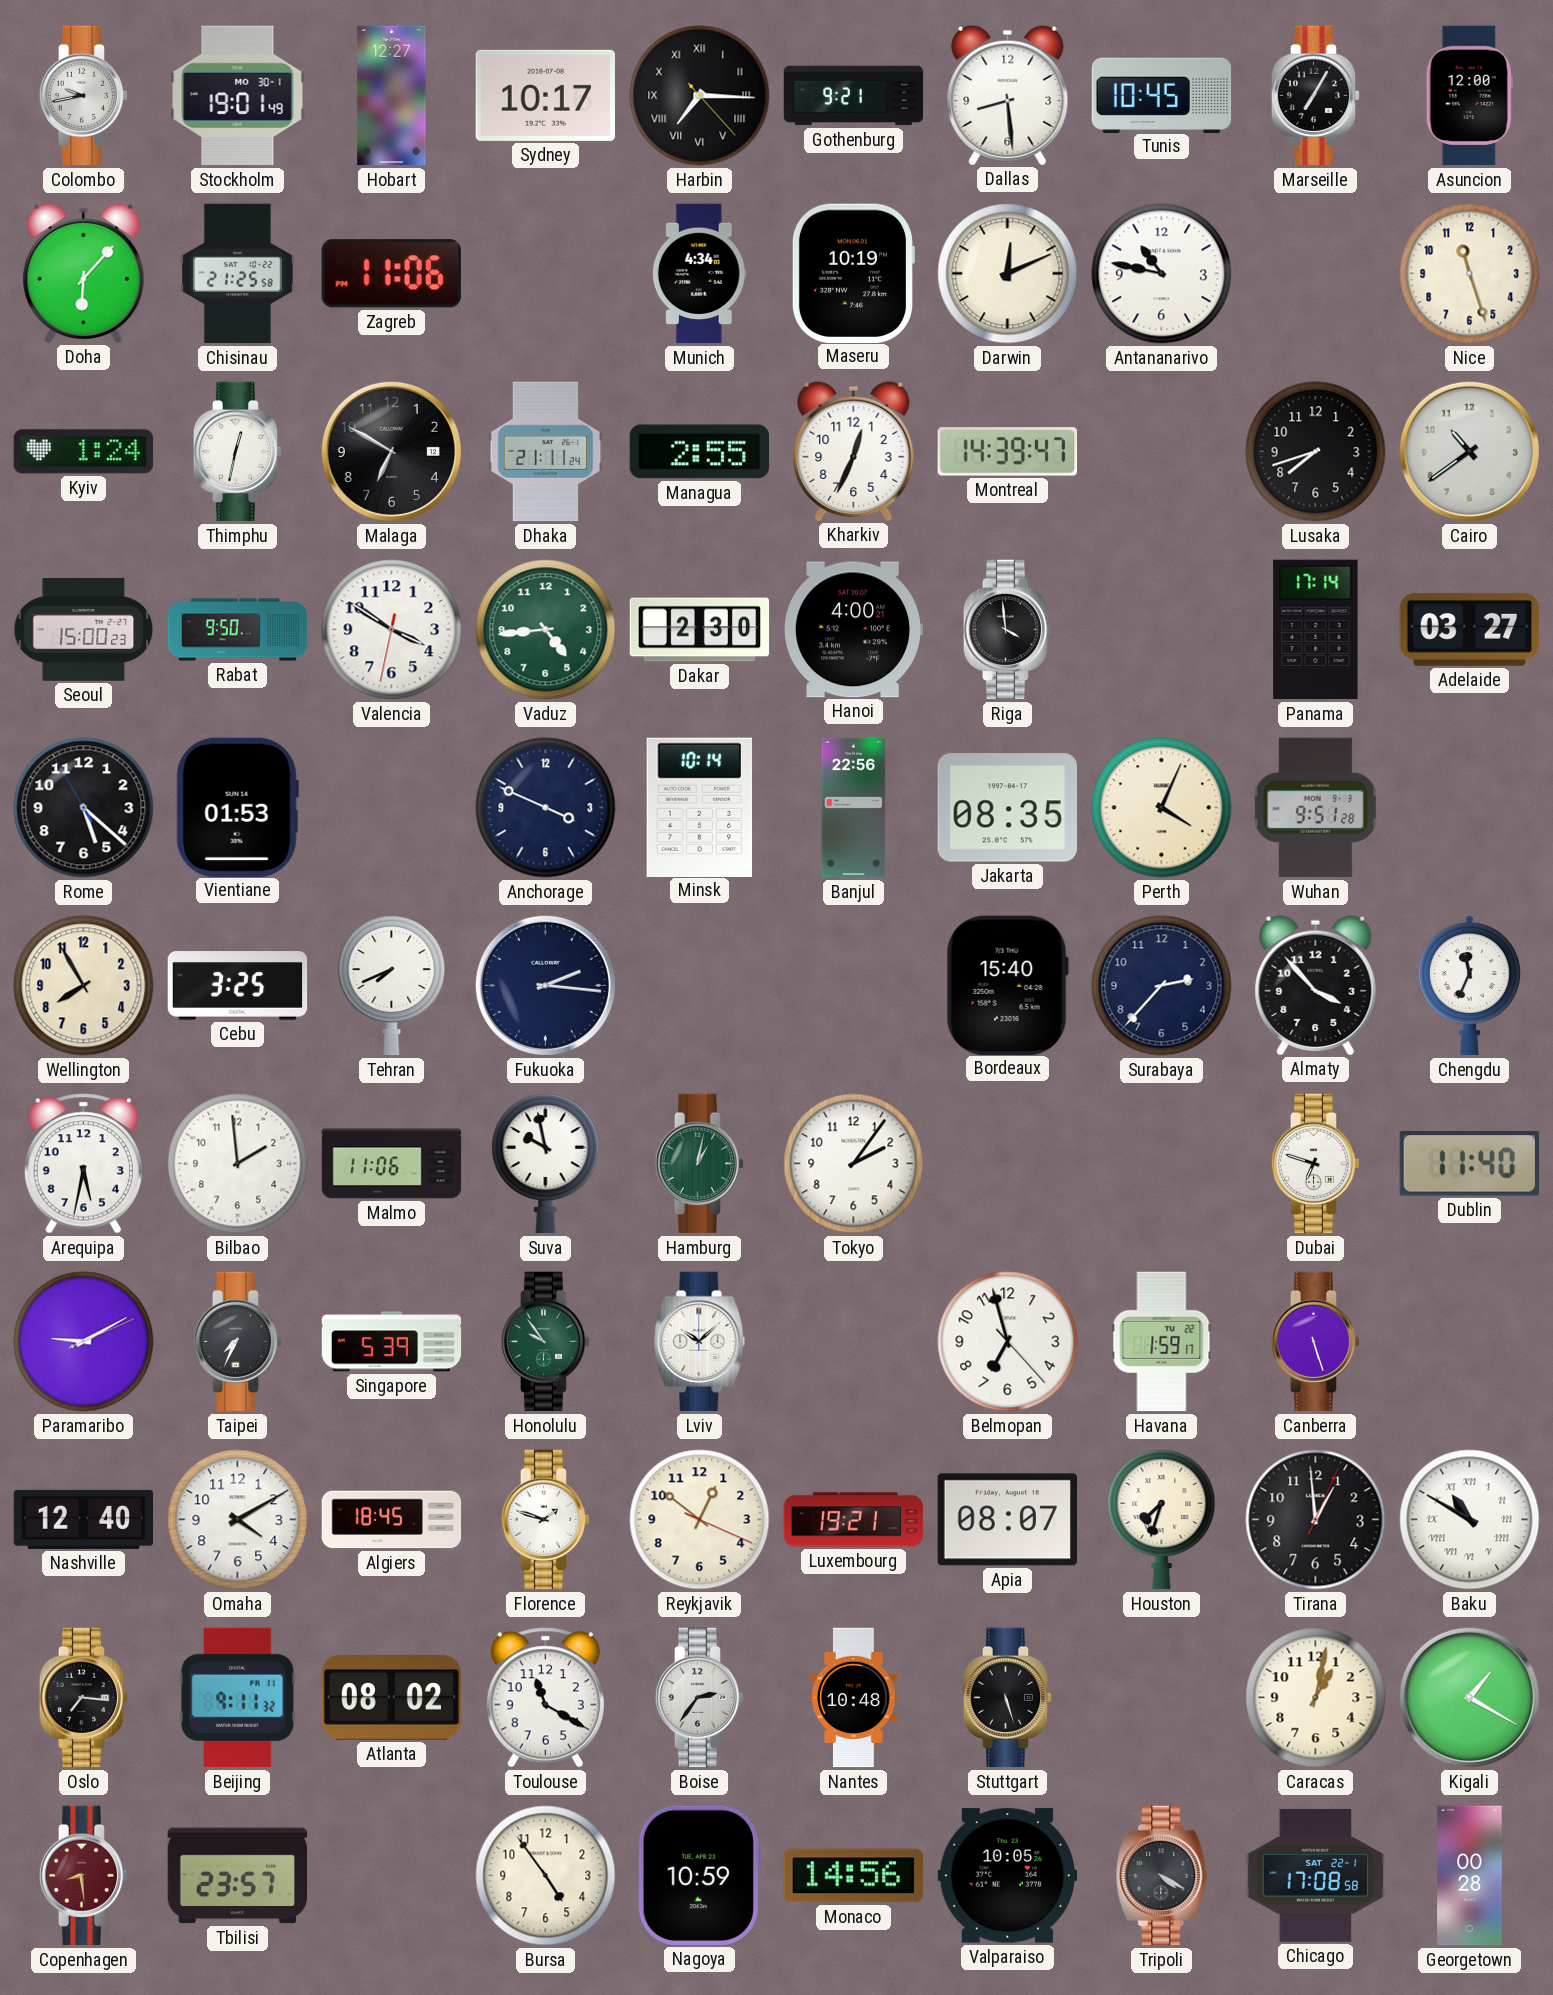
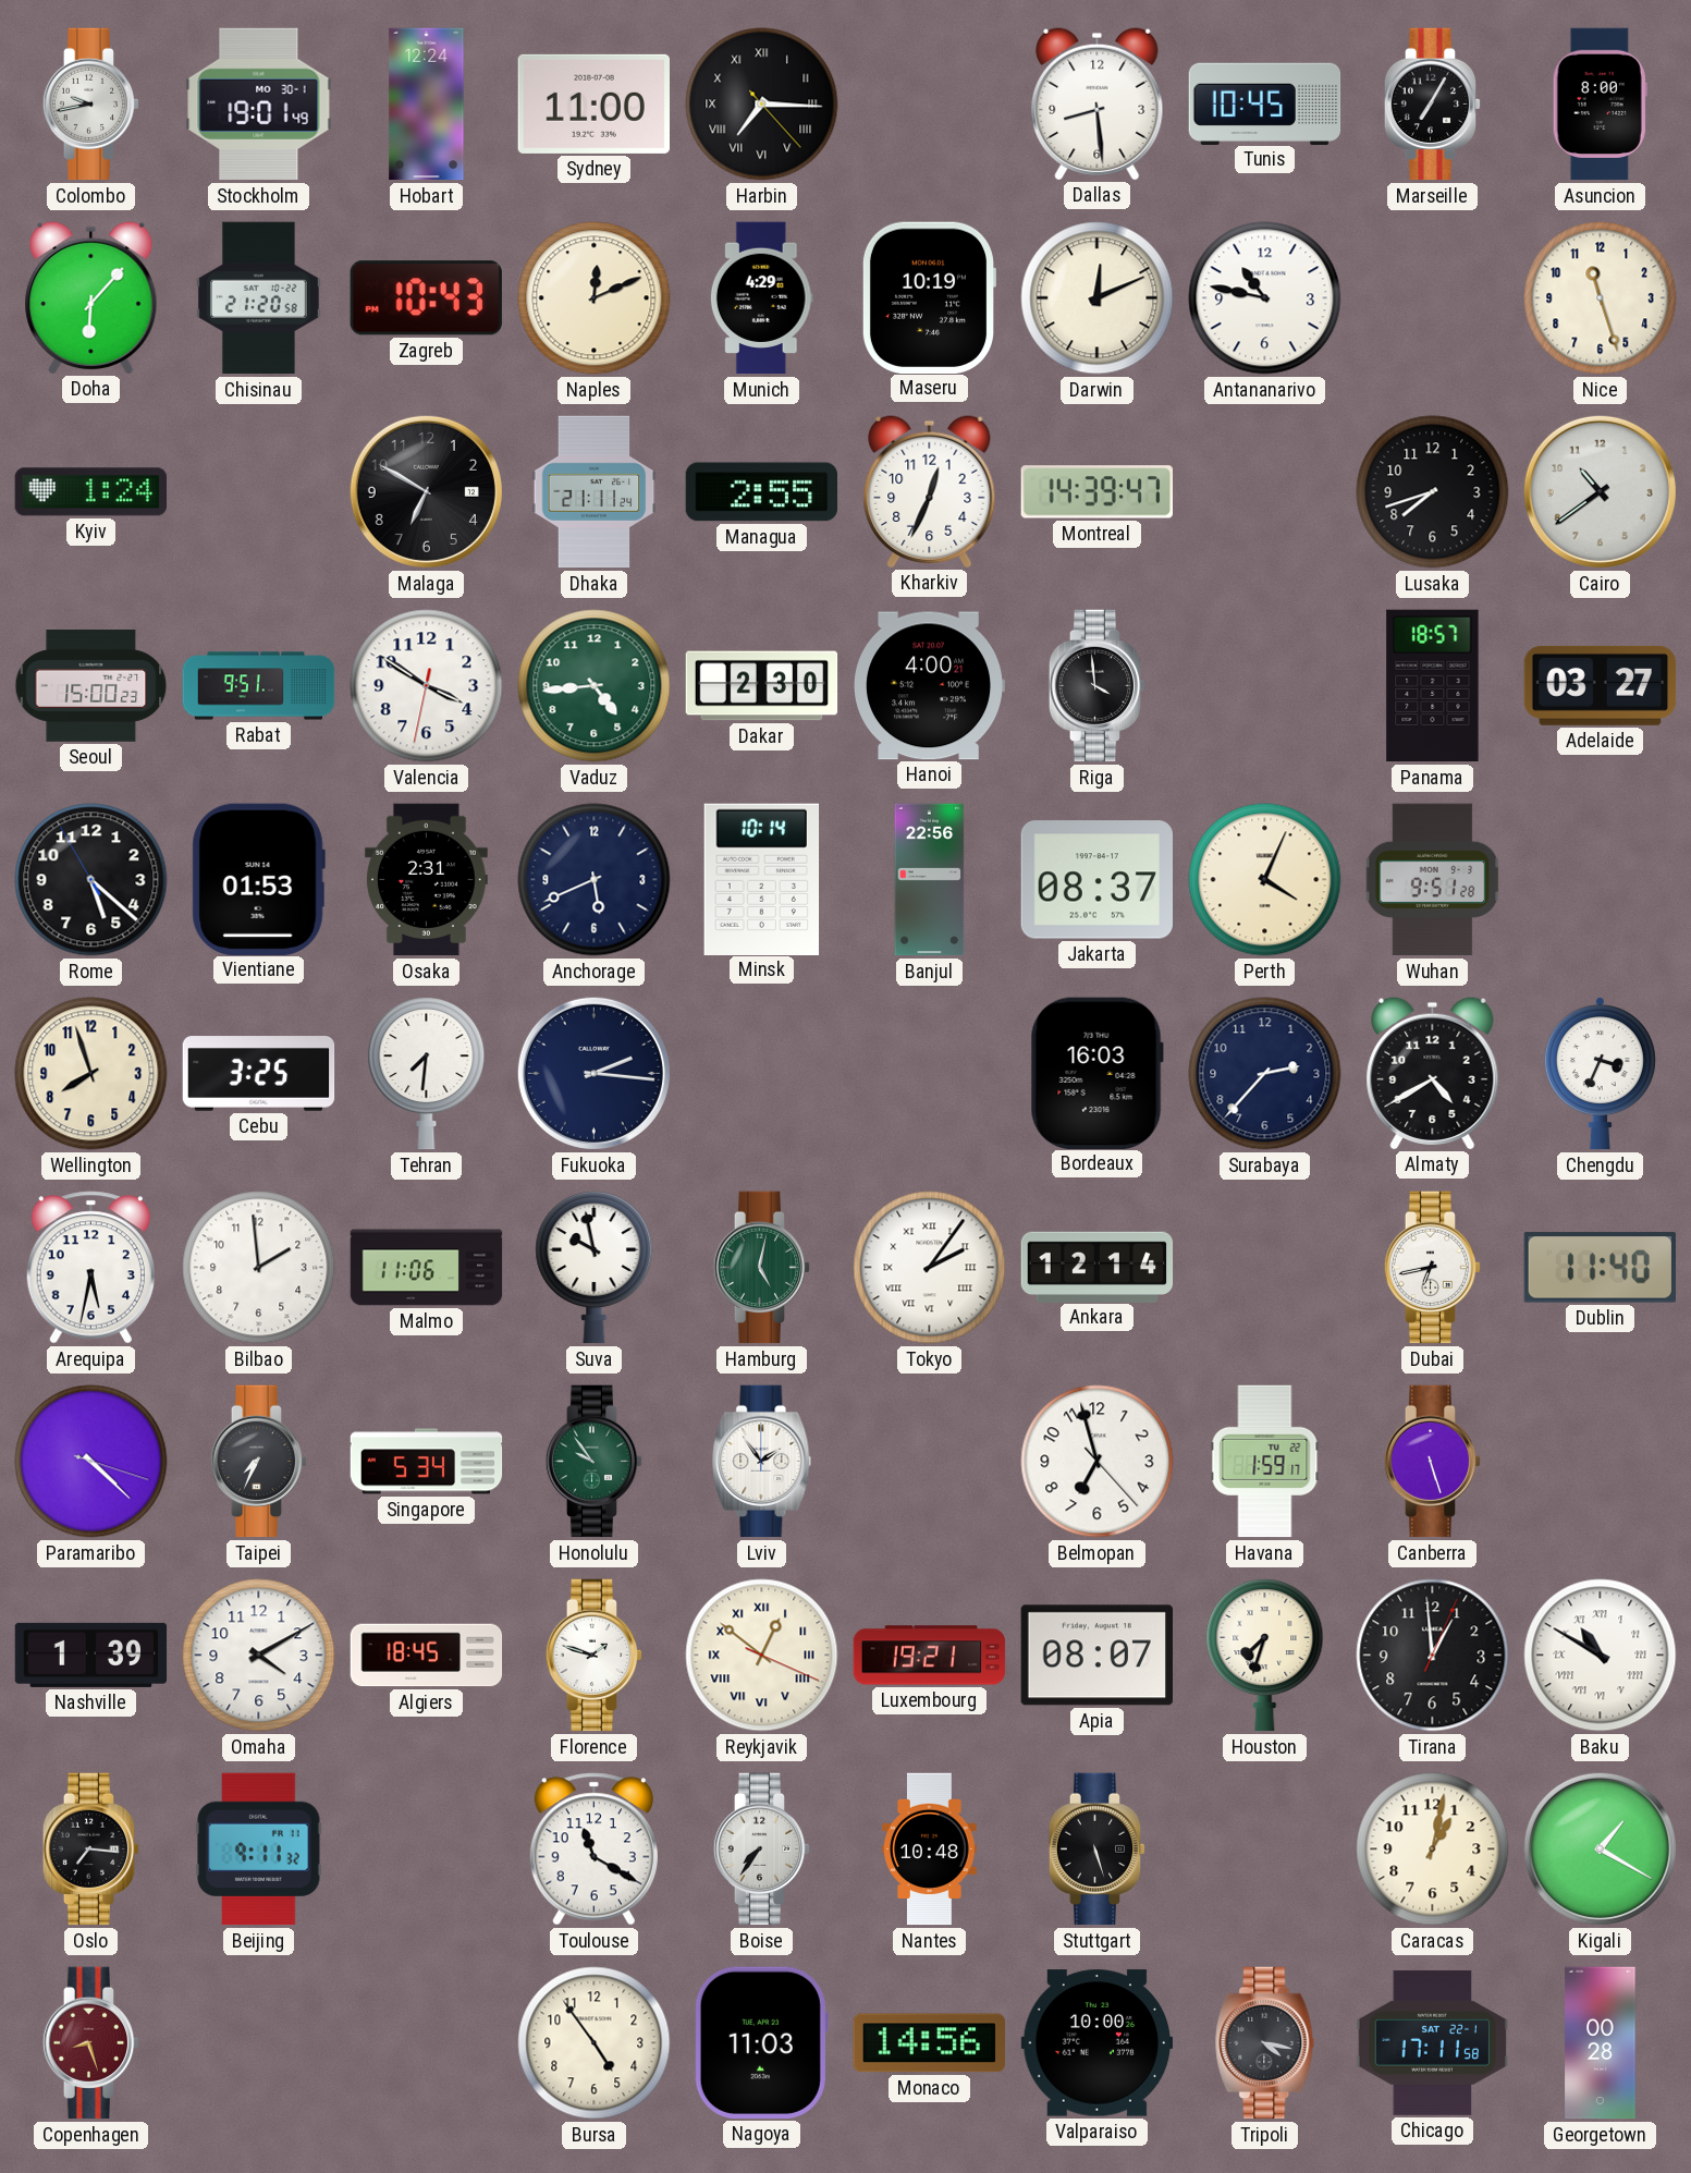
Hobart: 12:27 -> 12:24
Sydney: 10:17 -> 11:00
Gothenburg: 9:21 -> none
Asuncion: 12:00 -> 8:00
Chisinau: 21:25 -> 21:20
Zagreb: 11:06 -> 10:43
Naples: none -> 12:11
Munich: 4:34 -> 4:29
Thimphu: 12:32 -> none
Rabat: 9:50 -> 9:51
Panama: 17:14 -> 18:57
Osaka: none -> 2:31
Anchorage: 3:49 -> 5:41
Jakarta: 08:35 -> 08:37
Wellington: 7:55 -> 7:57
Tehran: 7:41 -> 7:31
Bordeaux: 15:40 -> 16:03
Almaty: 3:53 -> 4:40
Chengdu: 11:34 -> 3:34
Hamburg: 1:02 -> 5:02
Tokyo numerals: Arabic -> Roman
Ankara: none -> 12:14
Dubai: 6:48 -> 6:43
Paramaribo: 9:10 -> 4:22
Singapore: 5:39 -> 5:34
Lviv: 10:08 -> 1:54
Nashville: 12:40 -> 1:39
Reykjavik numerals: Arabic -> Roman
Atlanta: 08:02 -> none
Boise: 2:36 -> 7:36
Copenhagen: 8:29 -> 8:27
Tbilisi: 23:57 -> none
Nagoya: 10:59 -> 11:03
Valparaiso: 10:05 -> 10:00
Tripoli: 4:20 -> 4:17
Chicago: 17:08 -> 17:11
